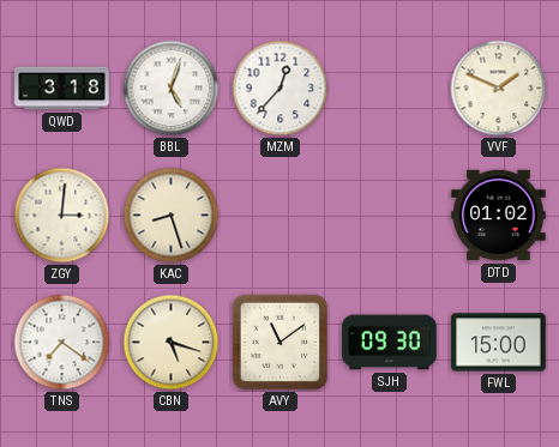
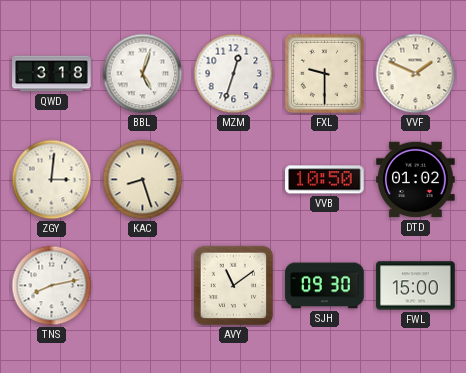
MZM: 12:37 -> 12:33
FXL: none -> 9:30
VVB: none -> 10:50
TNS: 7:21 -> 8:13
CBN: 5:18 -> none
